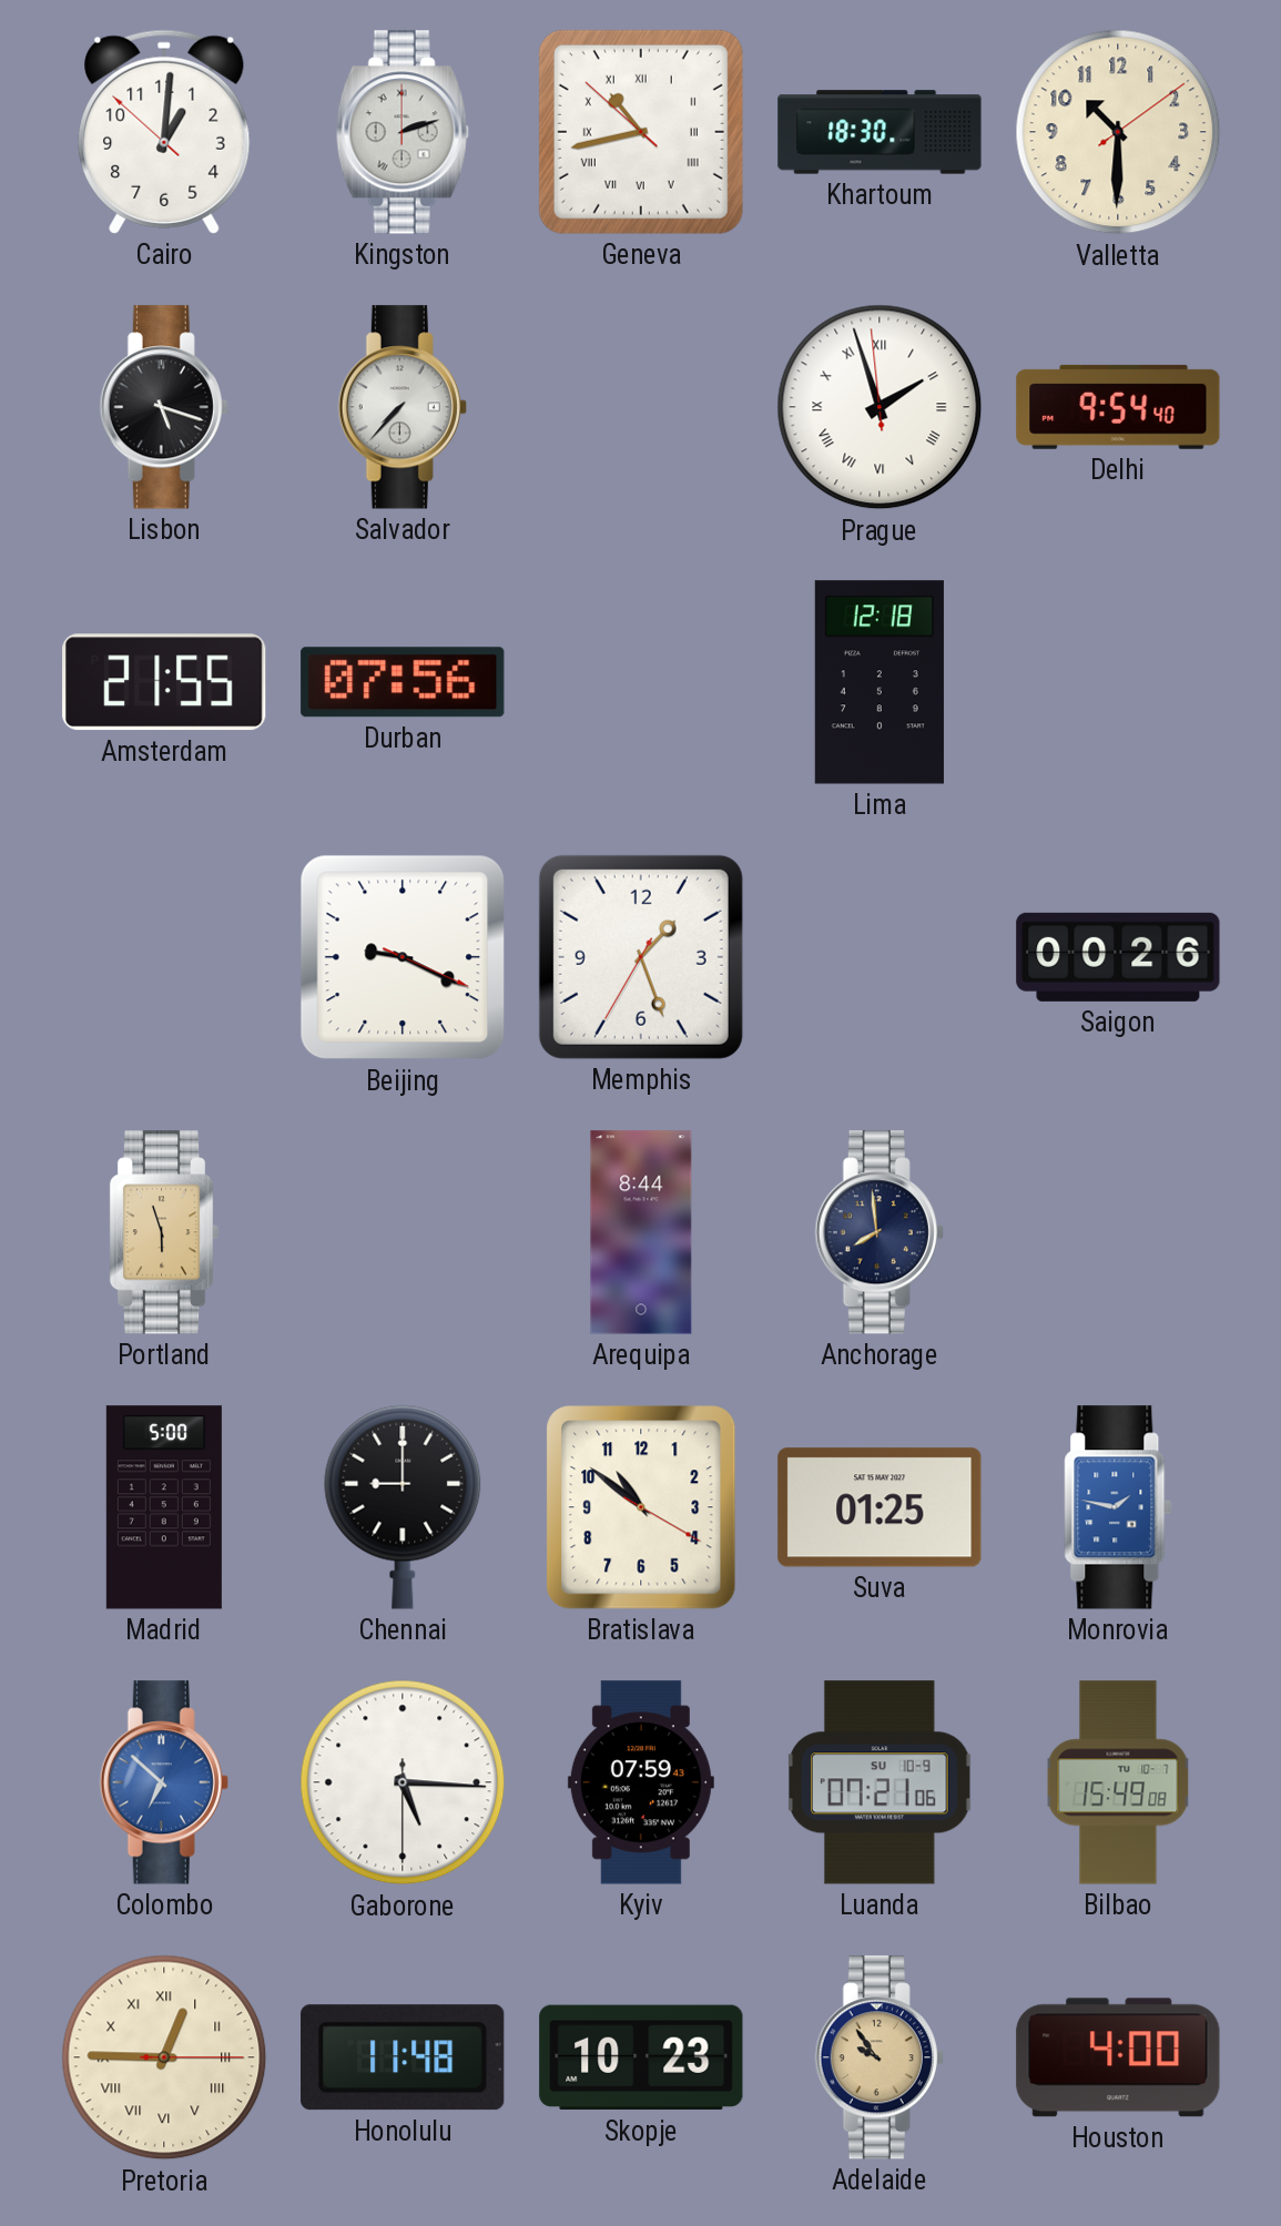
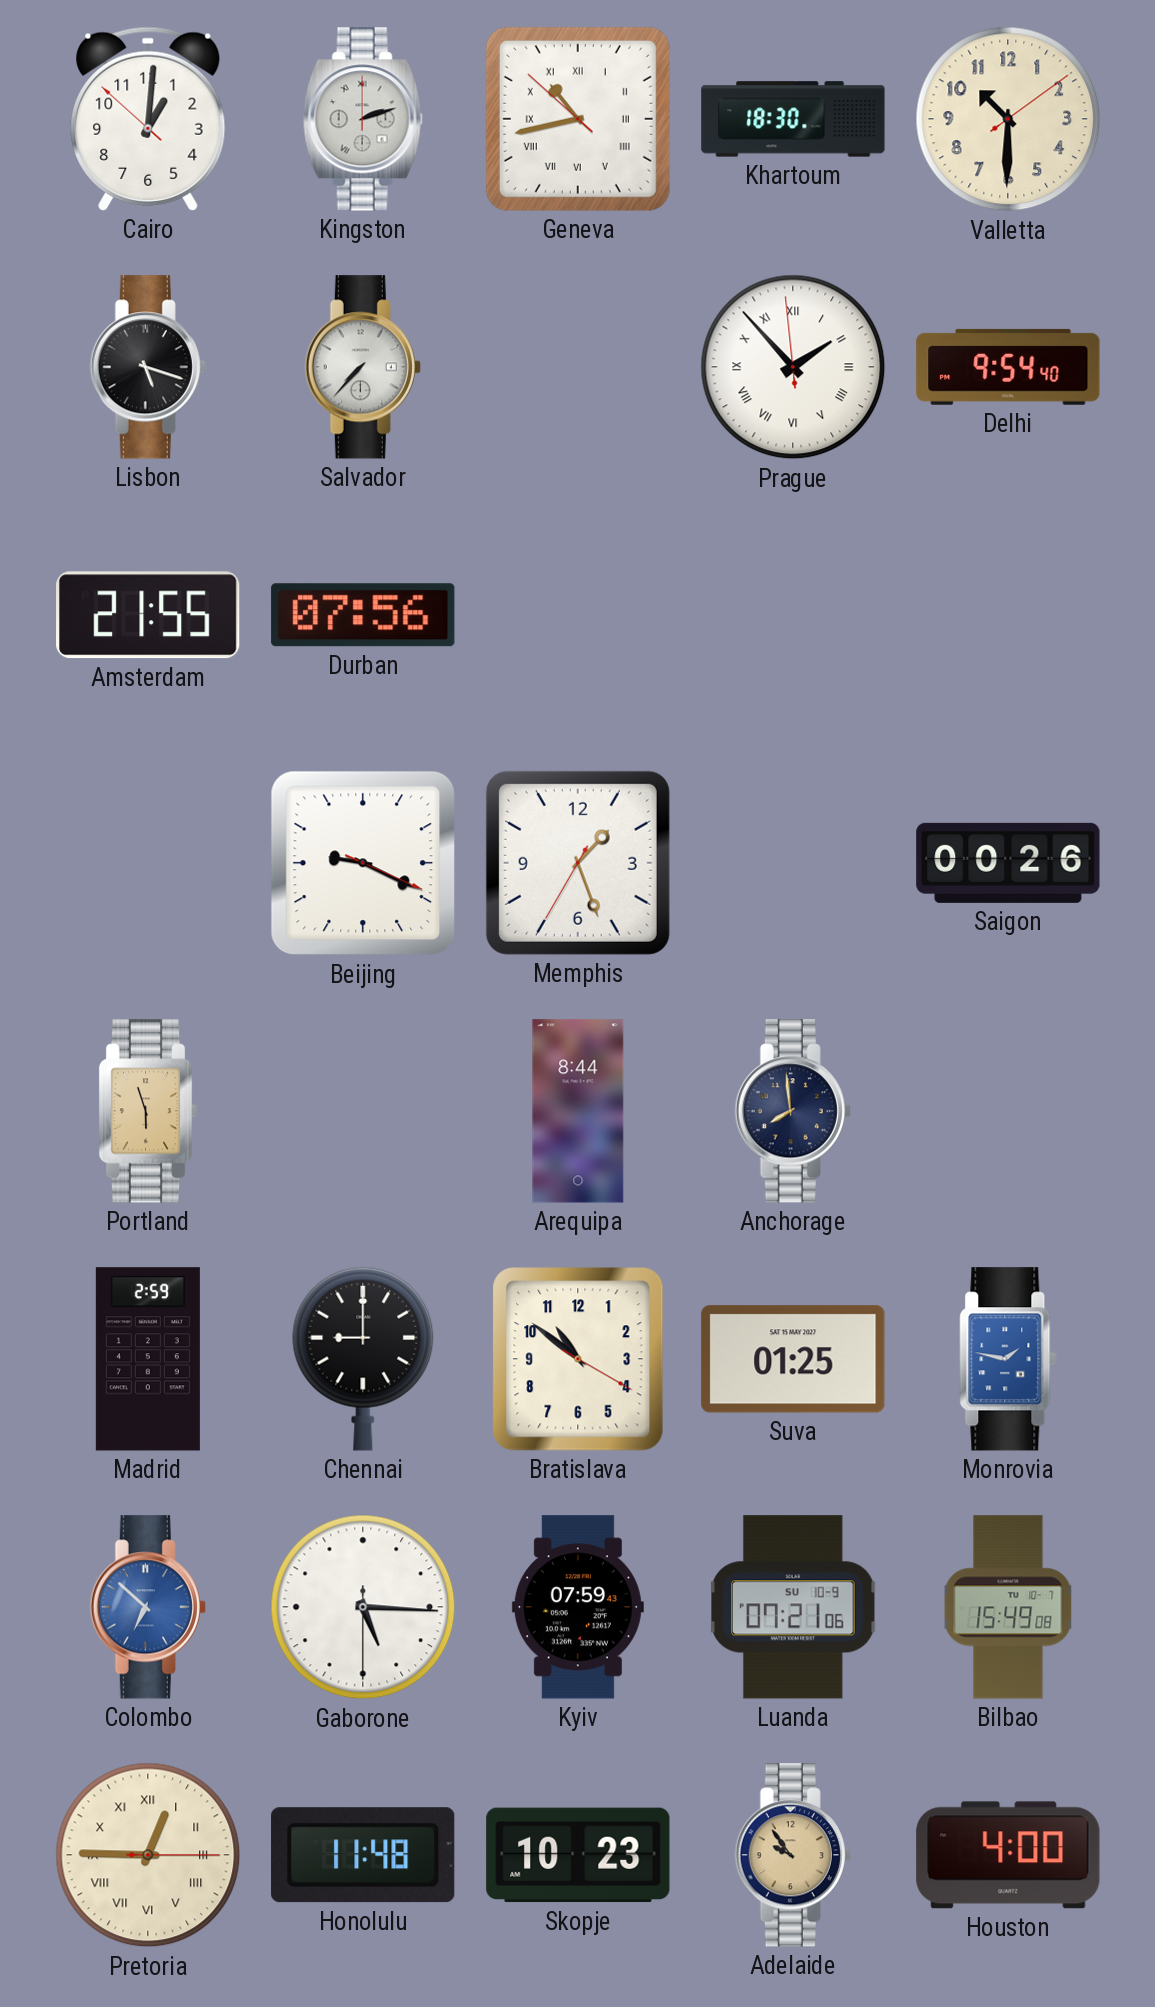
Prague: 1:56 -> 1:52
Lima: 12:18 -> none
Madrid: 5:00 -> 2:59
